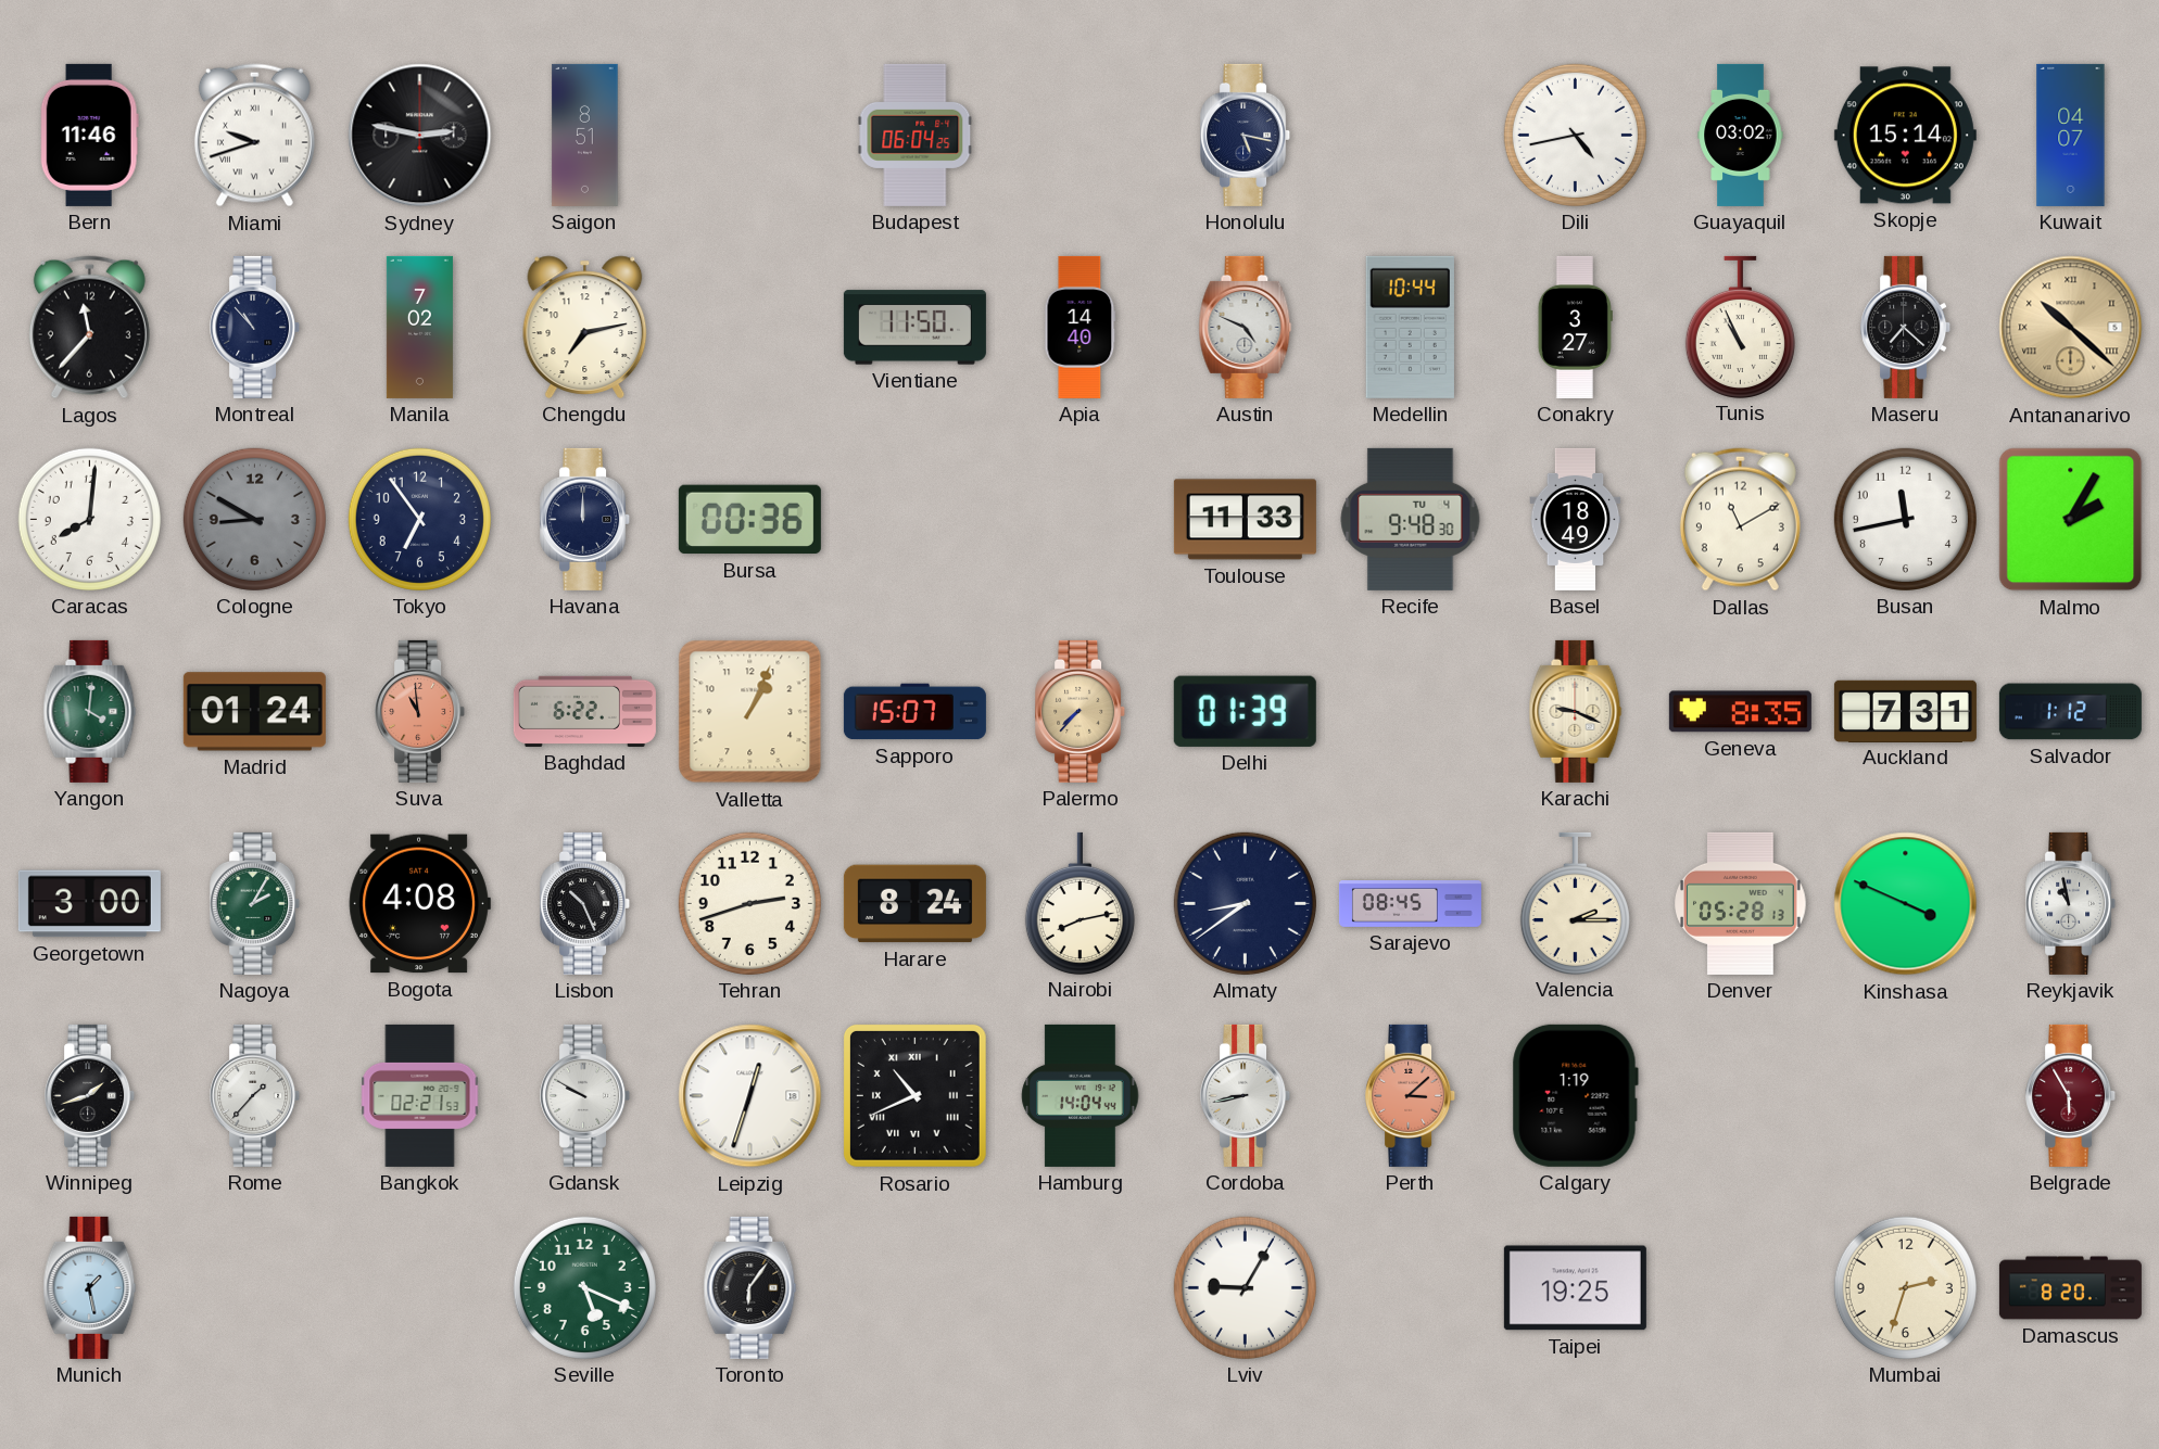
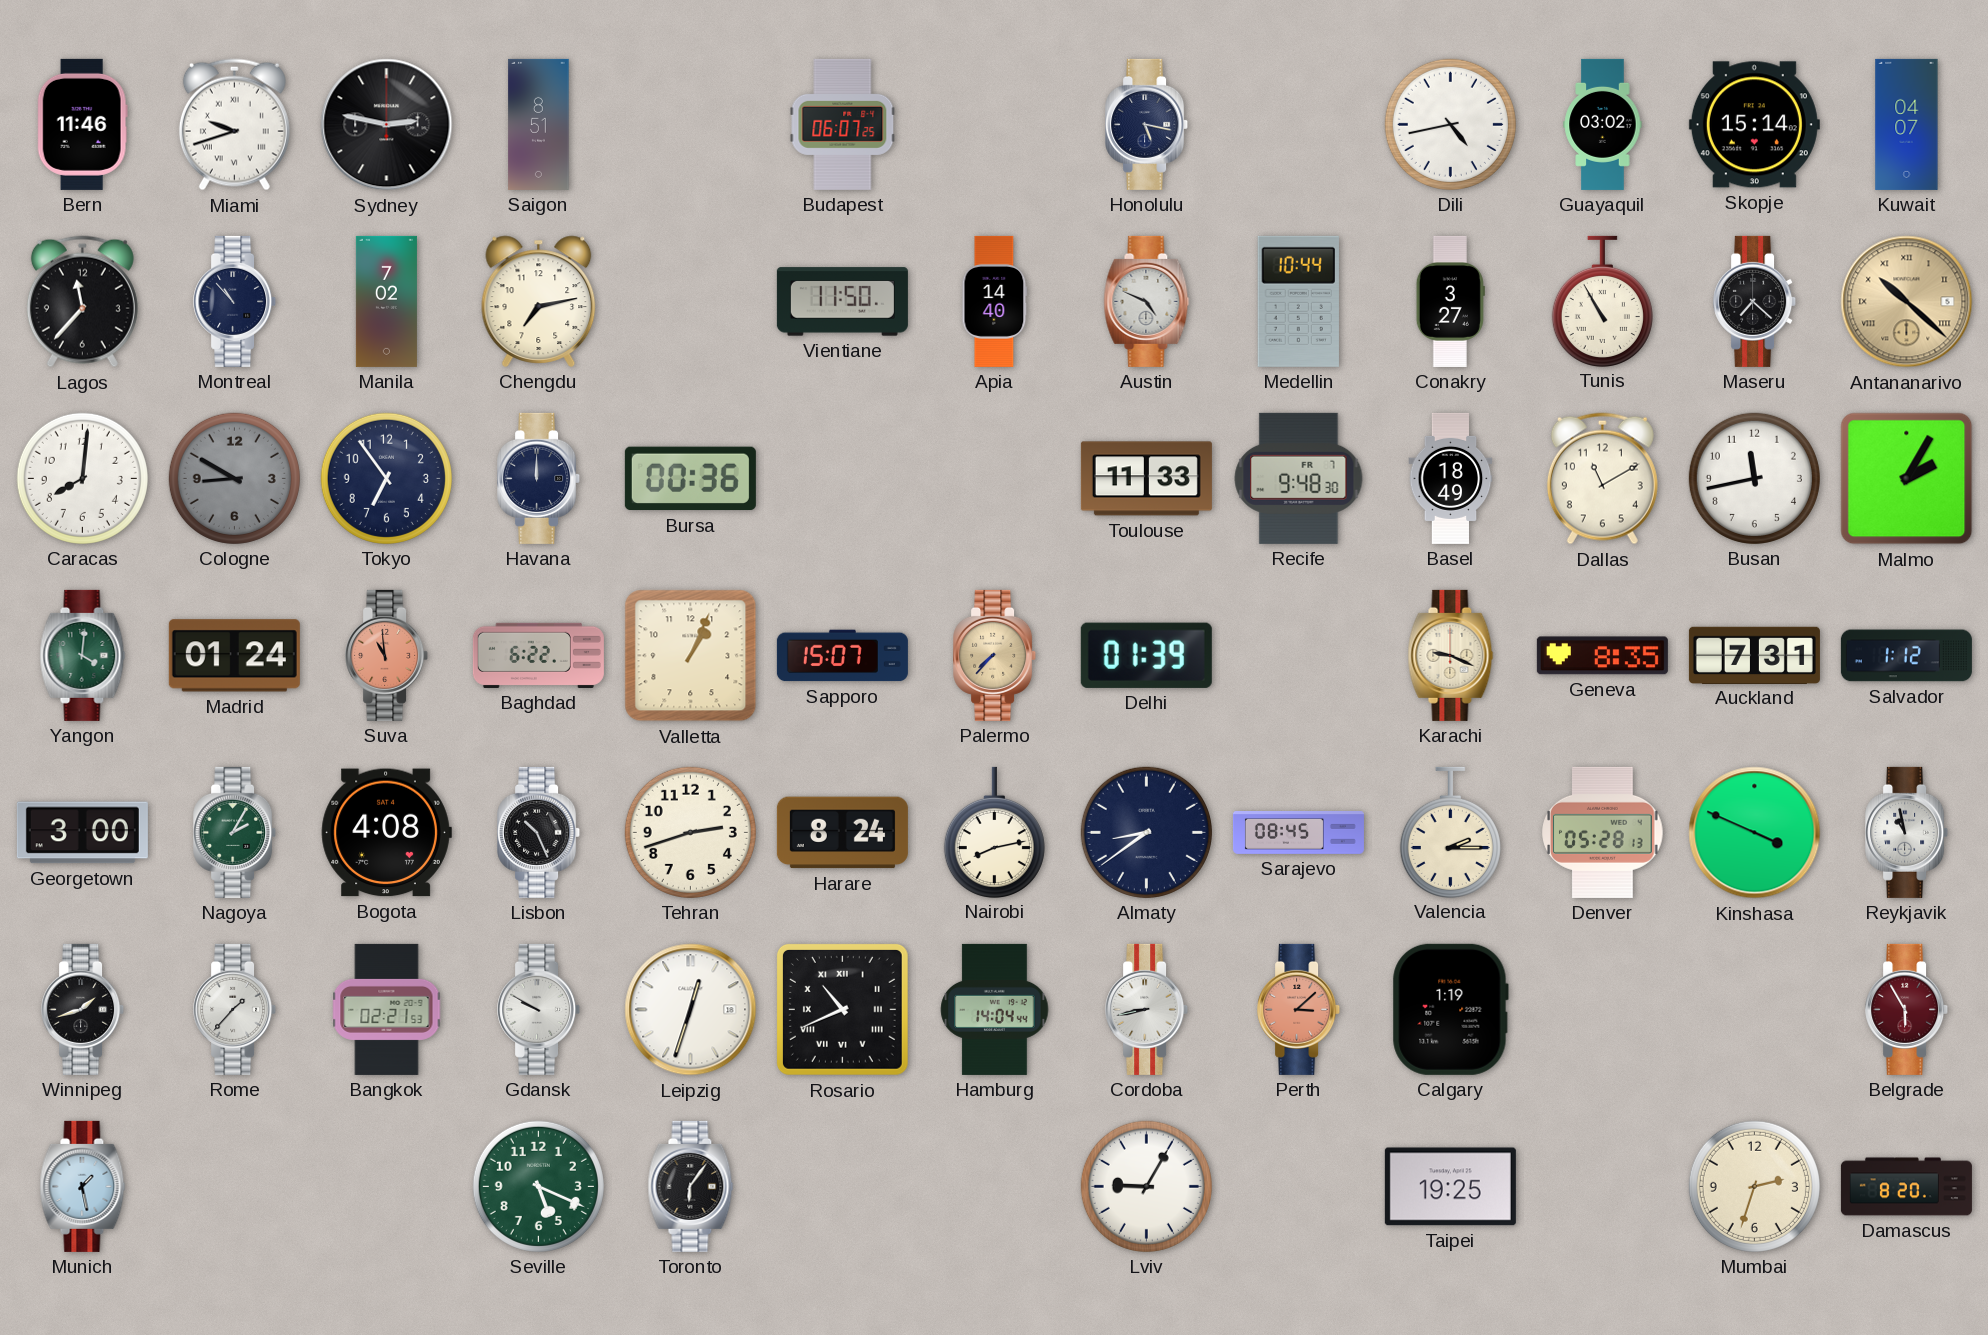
Budapest: 06:04 -> 06:07
Tunis: 10:56 -> 10:55
Recife date: TU 4 -> FR 7
